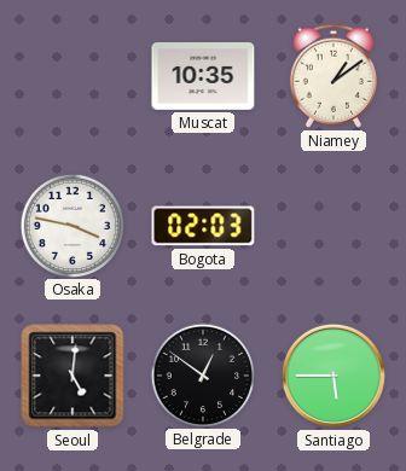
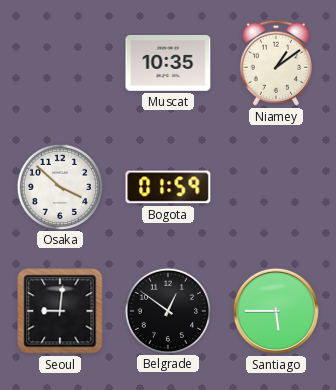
Osaka: 3:47 -> 3:52
Bogota: 02:03 -> 01:59
Seoul: 5:01 -> 9:01
